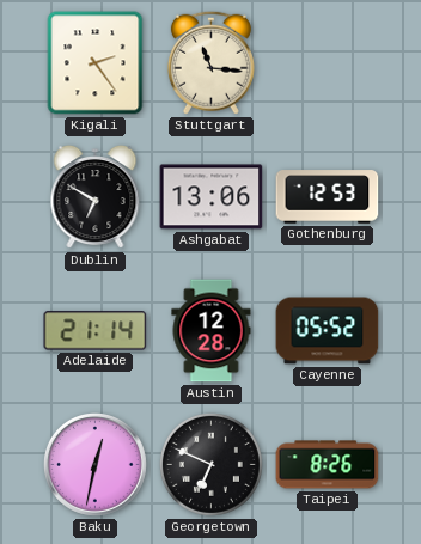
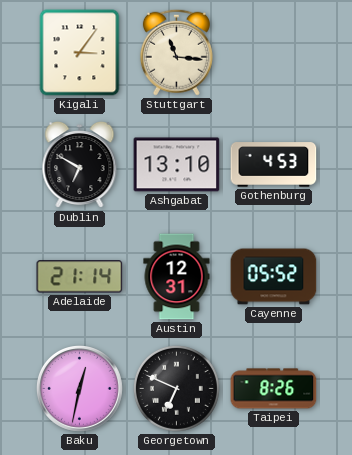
Kigali: 2:24 -> 3:06
Ashgabat: 13:06 -> 13:10
Gothenburg: 12:53 -> 4:53
Austin: 12:28 -> 12:31
